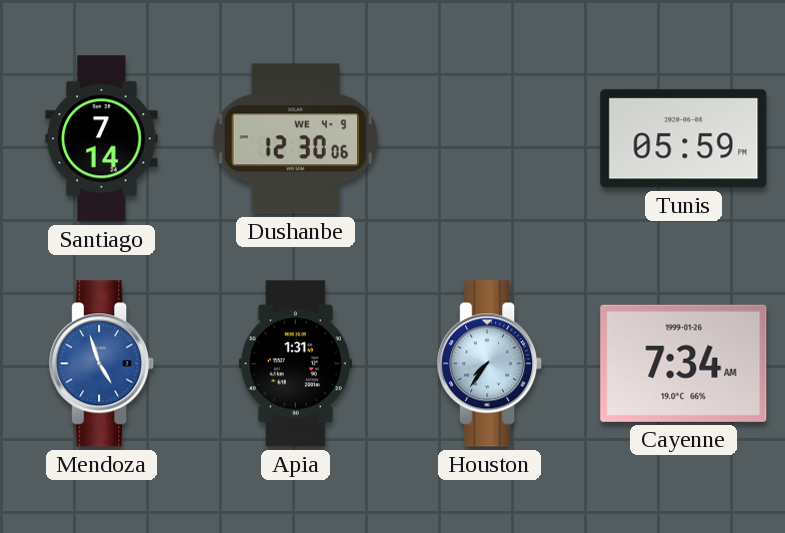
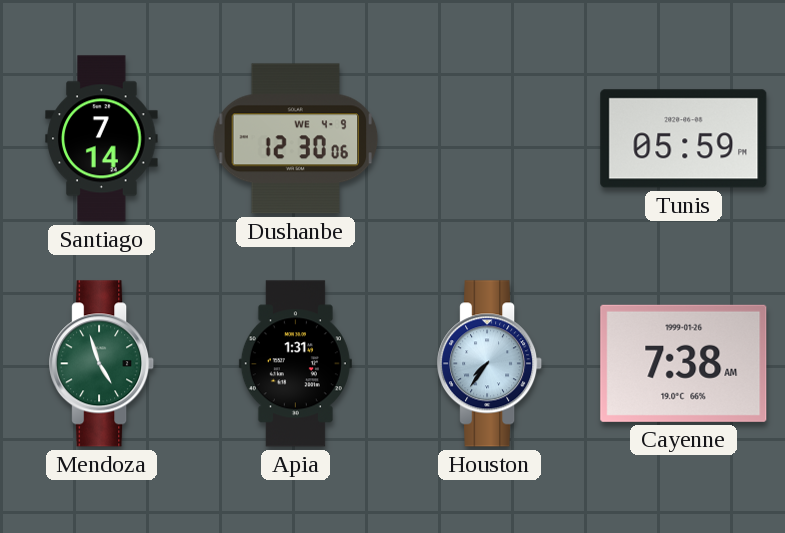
Mendoza dial: blue -> green
Cayenne: 7:34 -> 7:38
